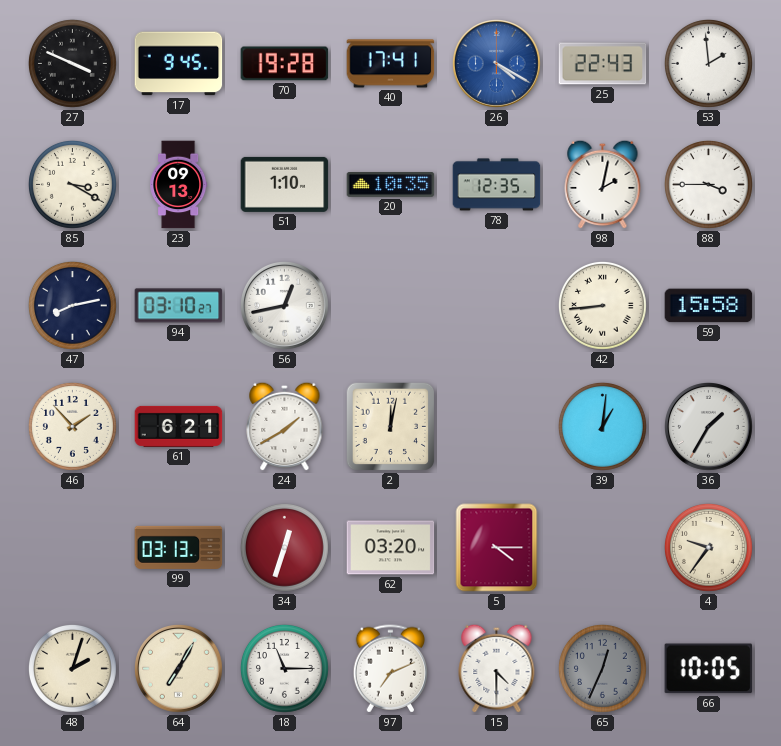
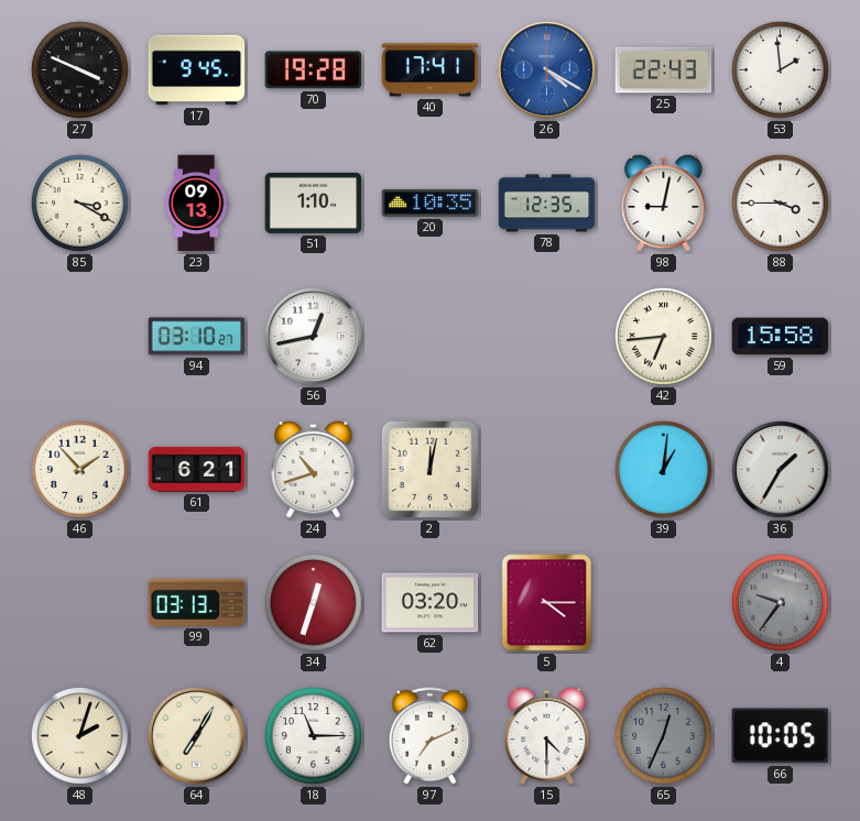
98: 2:02 -> 9:02
47: 8:13 -> none
42: 8:44 -> 6:44
24: 1:40 -> 10:42
4 dial: cream -> grey
